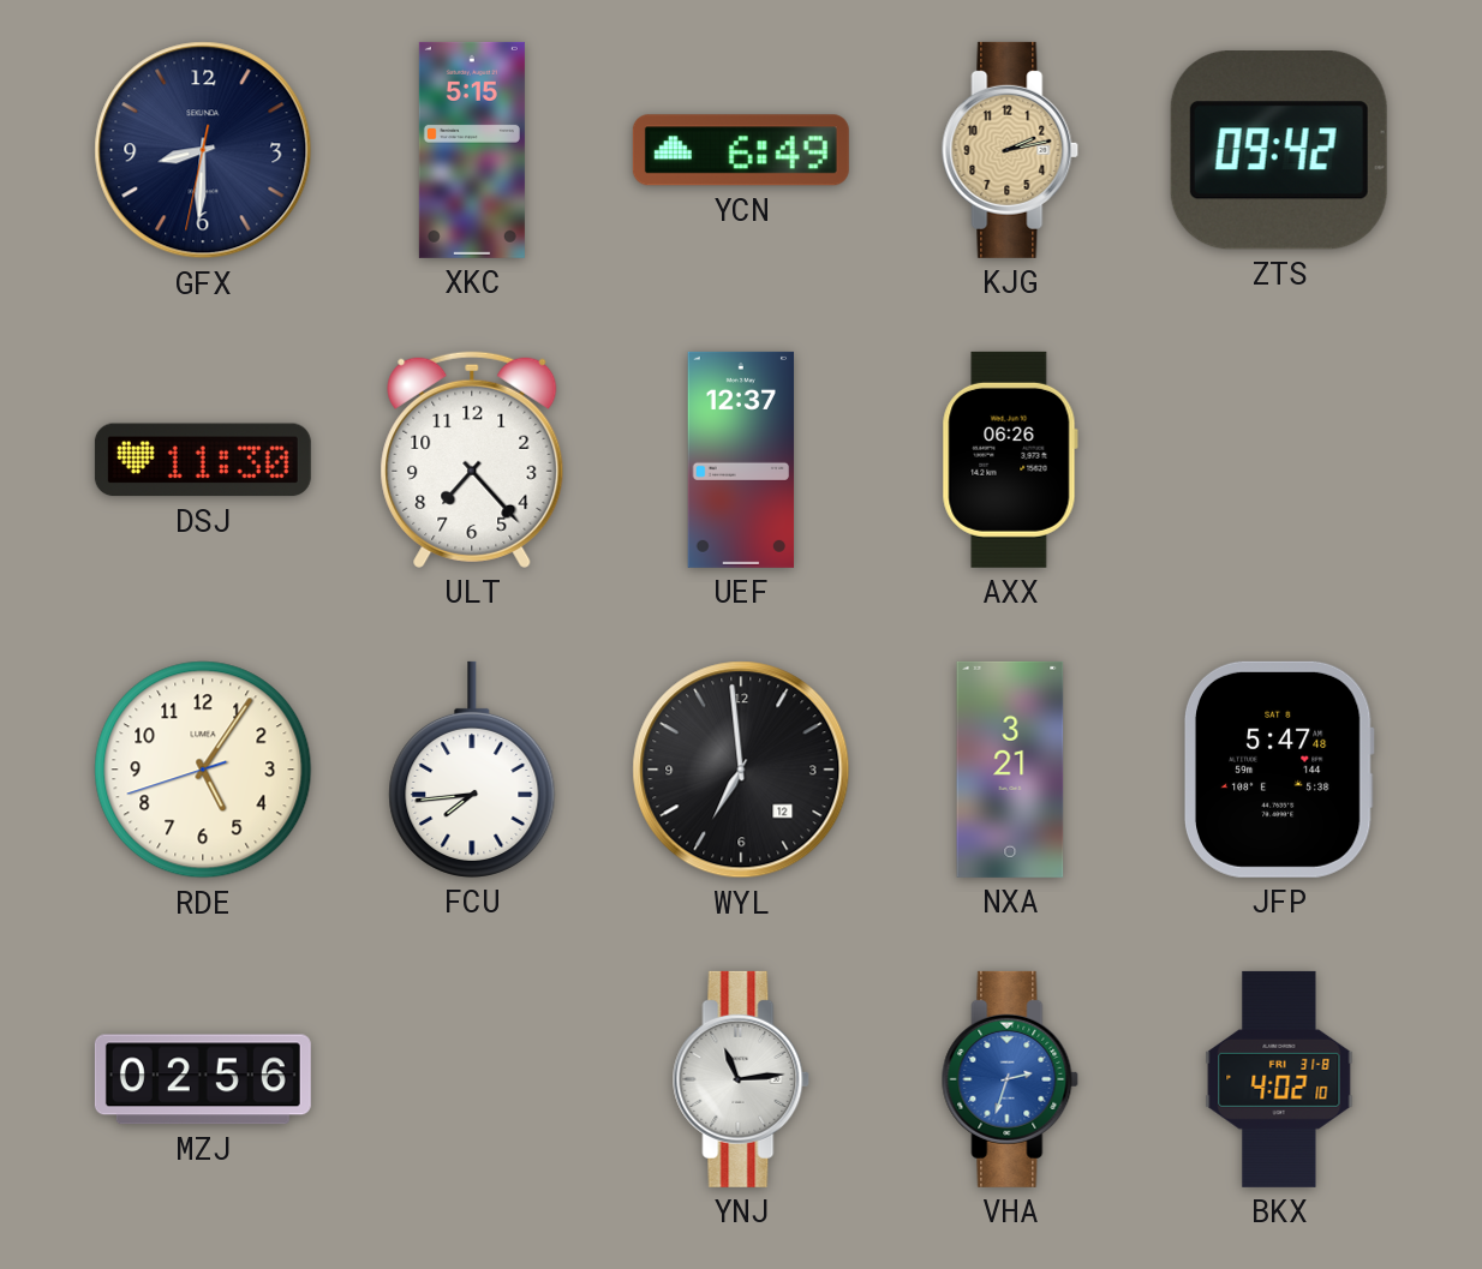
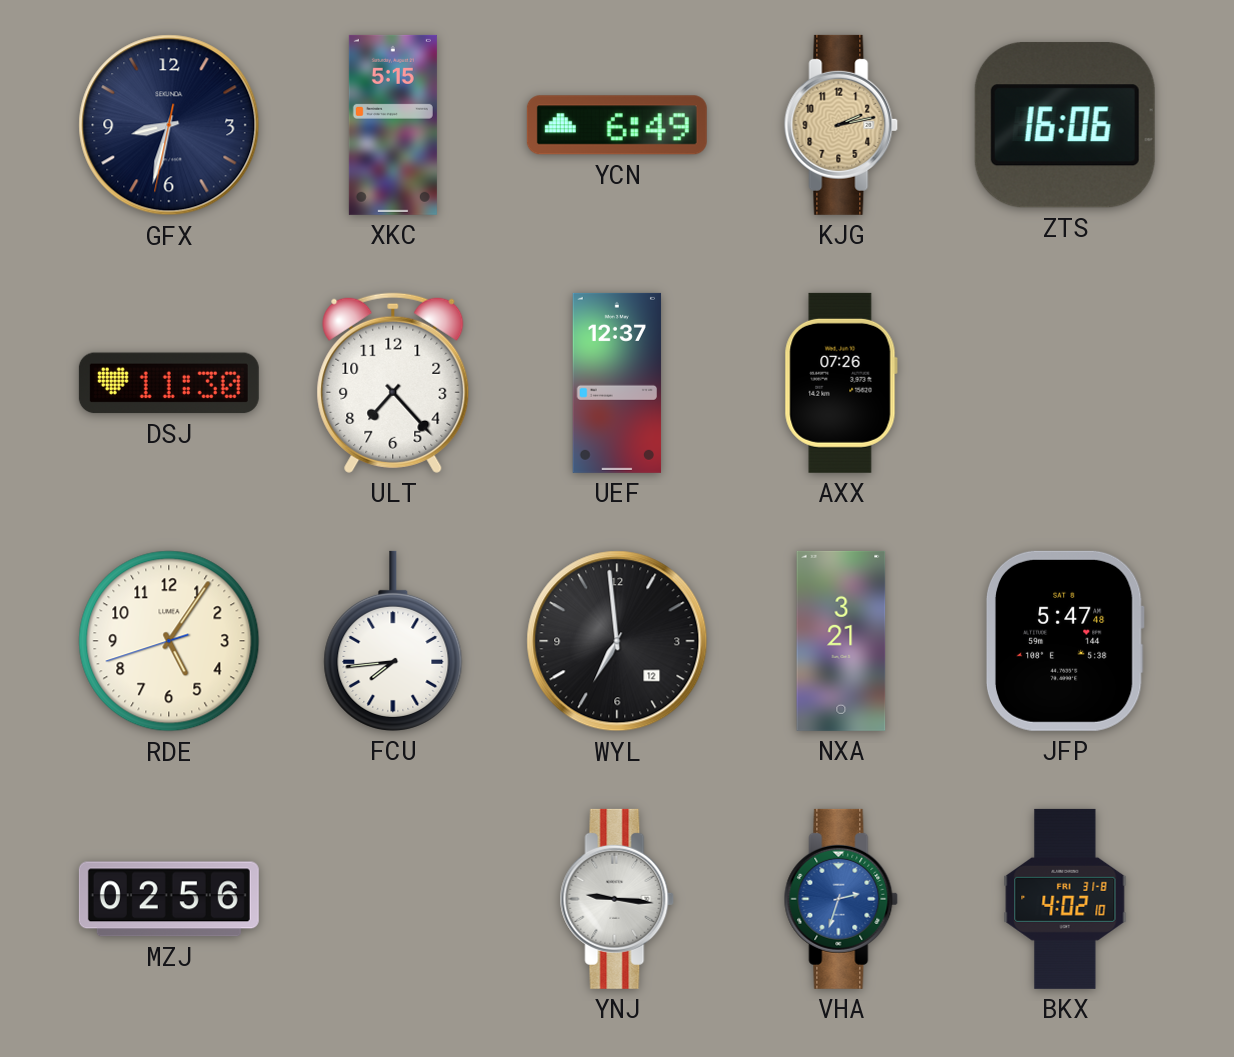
GFX: 8:30 -> 8:32
ZTS: 09:42 -> 16:06
AXX: 06:26 -> 07:26
YNJ: 11:14 -> 9:16
